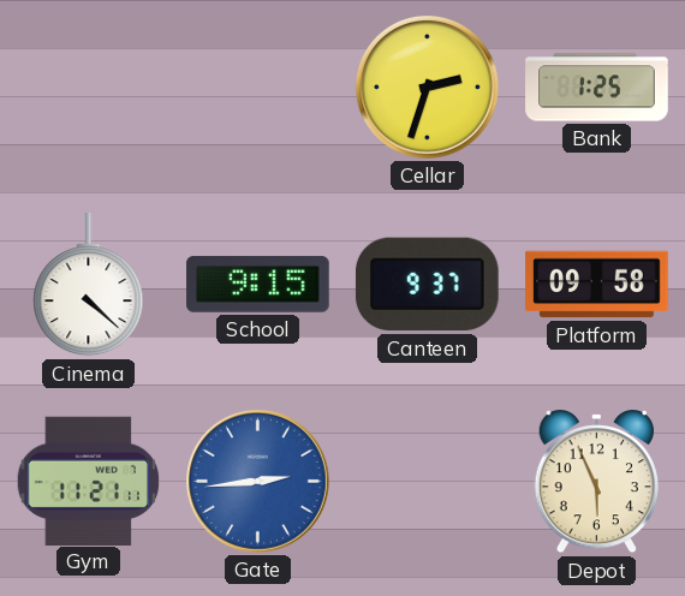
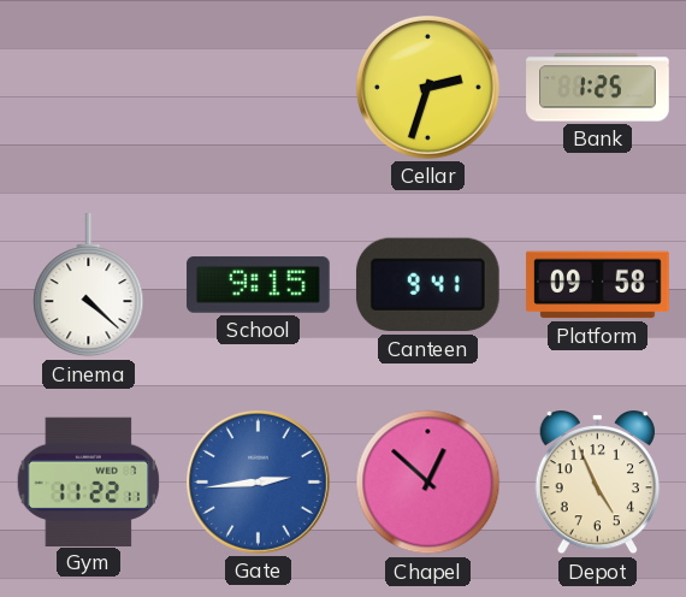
Canteen: 9:37 -> 9:41
Gym: 11:21 -> 11:22
Chapel: none -> 12:52
Depot: 5:56 -> 4:56
